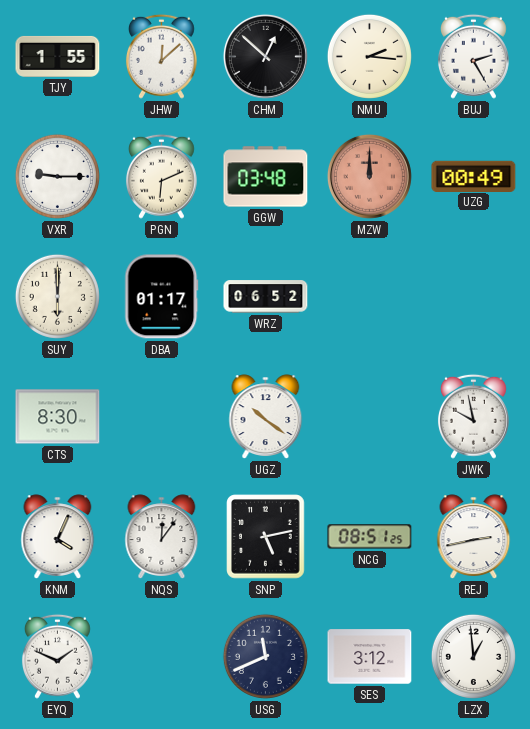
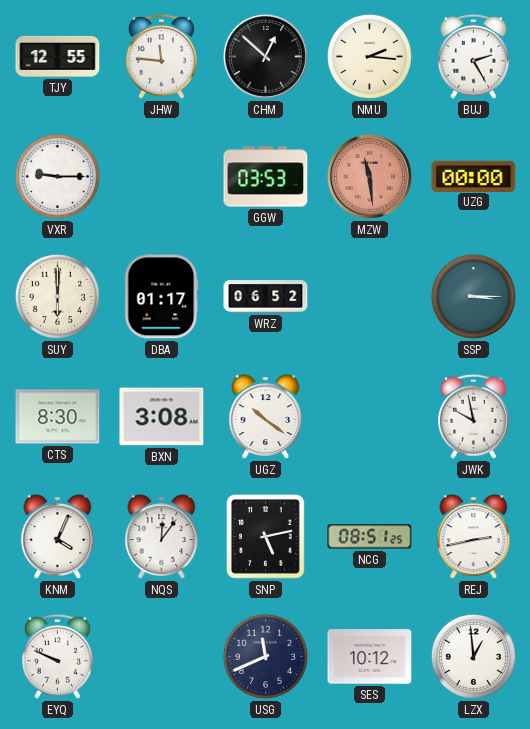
TJY: 1:55 -> 12:55
JHW: 12:08 -> 11:46
PGN: 6:11 -> none
GGW: 03:48 -> 03:53
MZW: 12:00 -> 11:29
UZG: 00:49 -> 00:00
SSP: none -> 3:15
BXN: none -> 3:08
EYQ: 1:49 -> 9:49
SES: 3:12 -> 10:12
